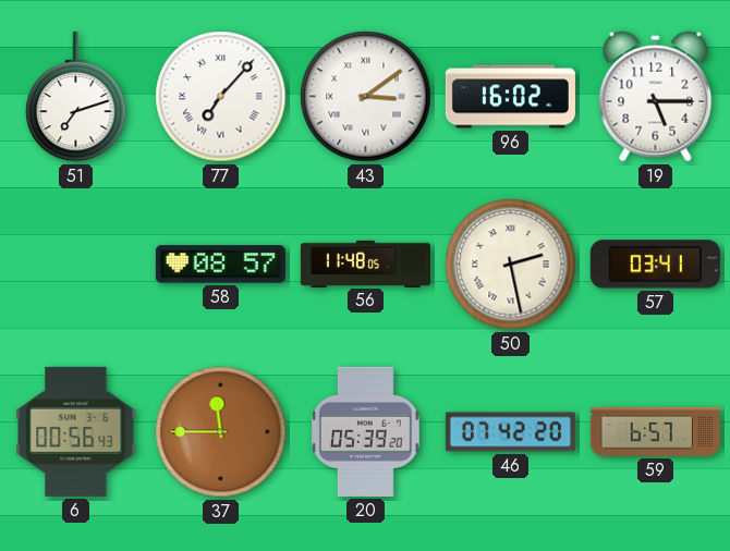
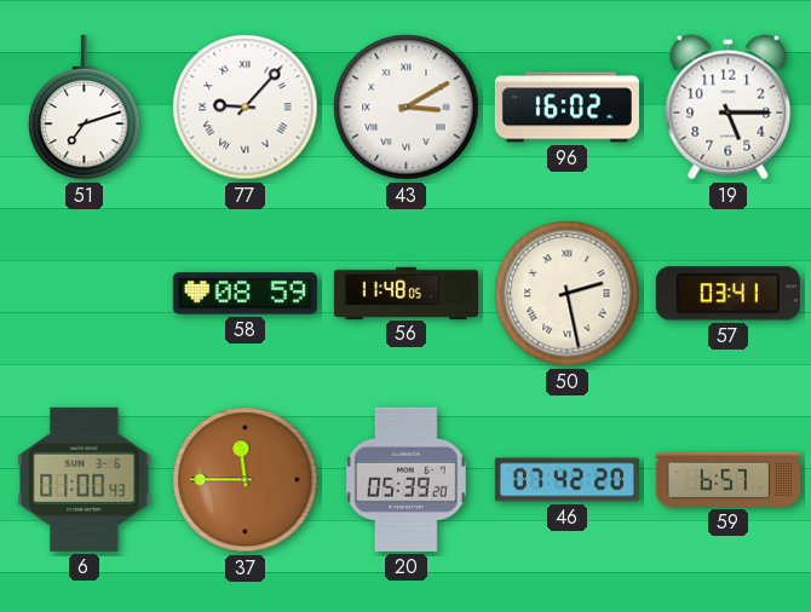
77: 7:07 -> 9:07
43: 3:09 -> 3:10
58: 08:57 -> 08:59
6: 00:56 -> 01:00
